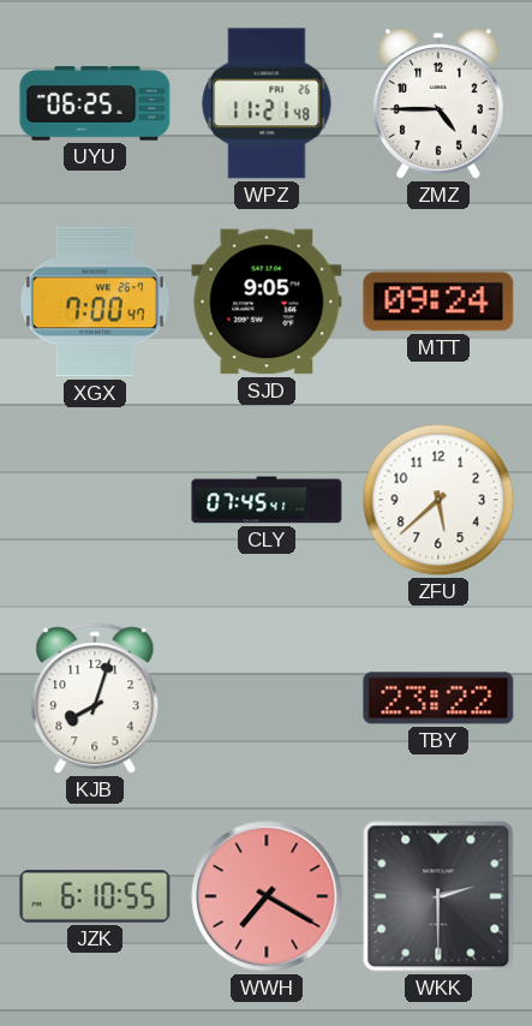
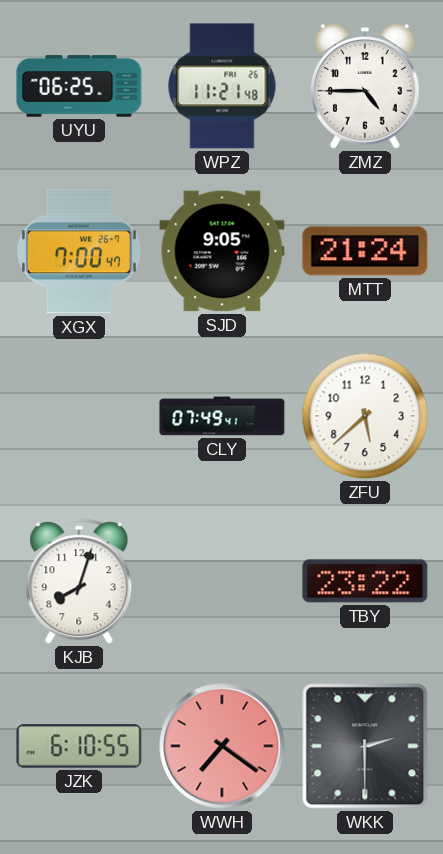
MTT: 09:24 -> 21:24
CLY: 07:45 -> 07:49
WWH: 7:20 -> 7:21
